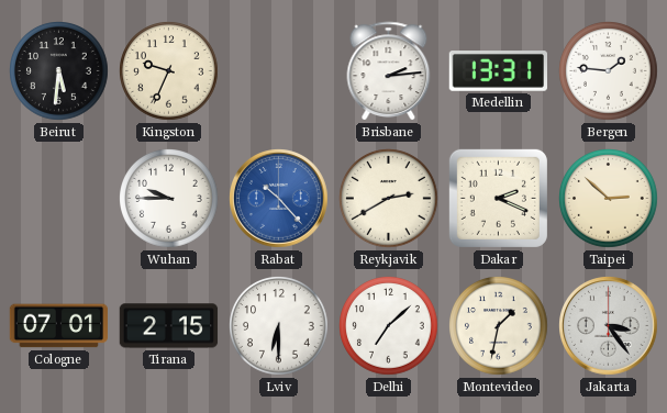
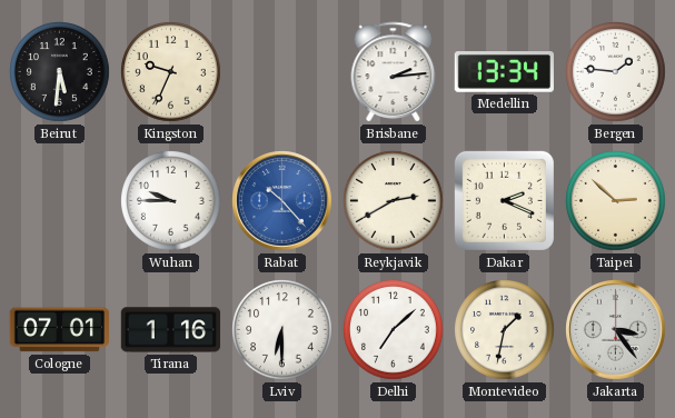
Medellin: 13:31 -> 13:34
Tirana: 2:15 -> 1:16
